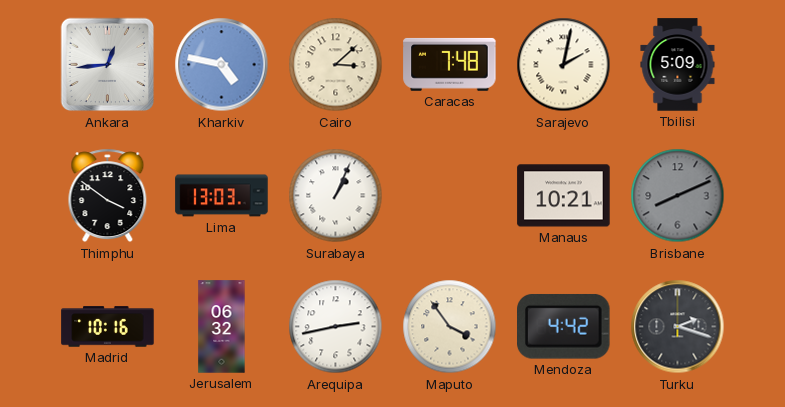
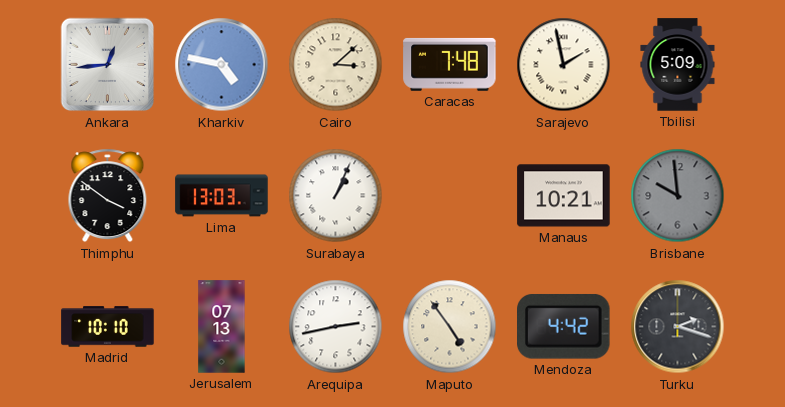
Sarajevo: 2:02 -> 1:58
Brisbane: 8:11 -> 9:59
Madrid: 10:16 -> 10:10
Jerusalem: 06:32 -> 07:13
Maputo: 3:54 -> 4:54
